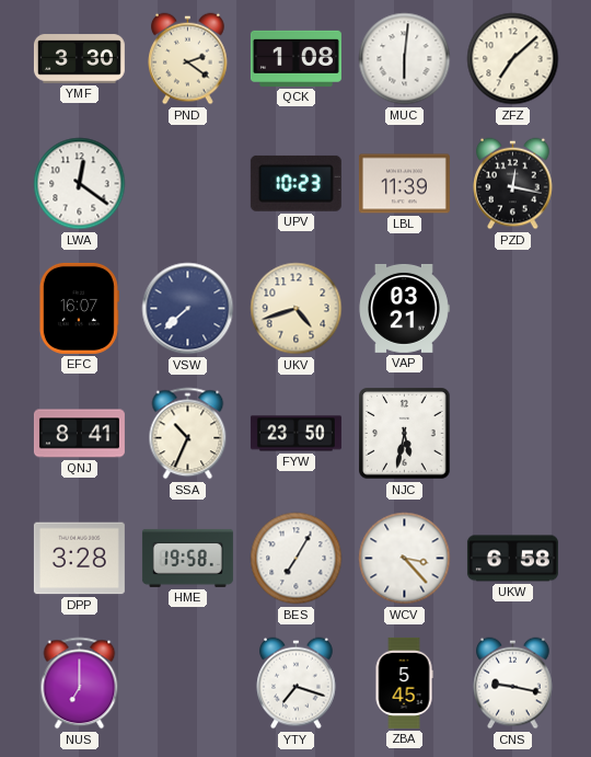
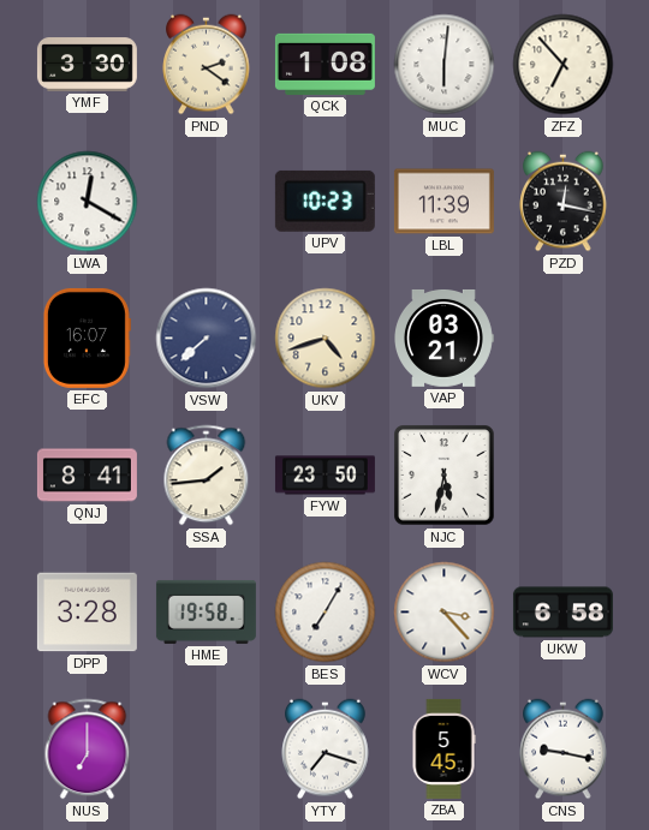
ZFZ: 7:08 -> 6:53
LWA: 12:21 -> 12:20
SSA: 10:34 -> 1:44
